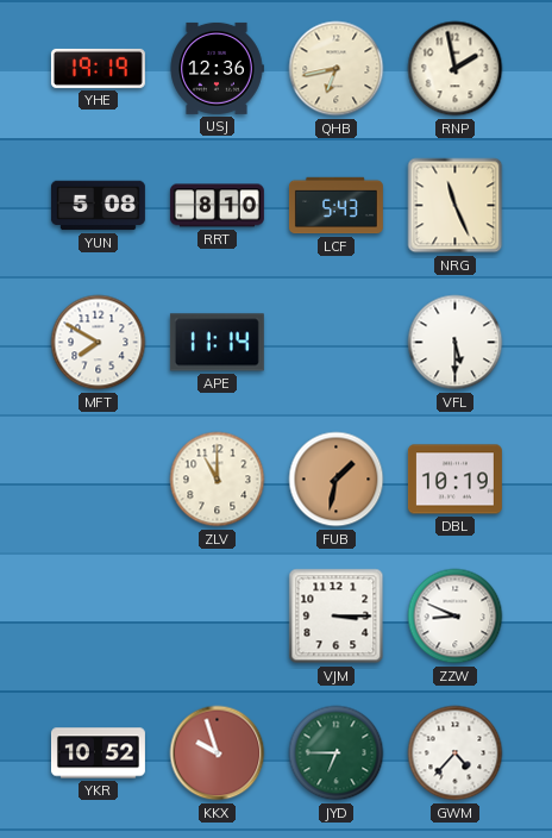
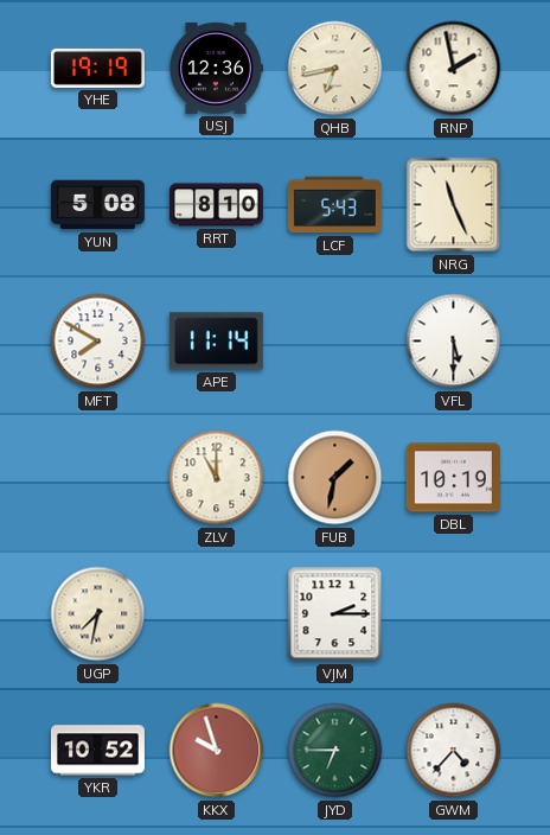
UGP: none -> 7:32
VJM: 3:15 -> 2:15
ZZW: 8:49 -> none
